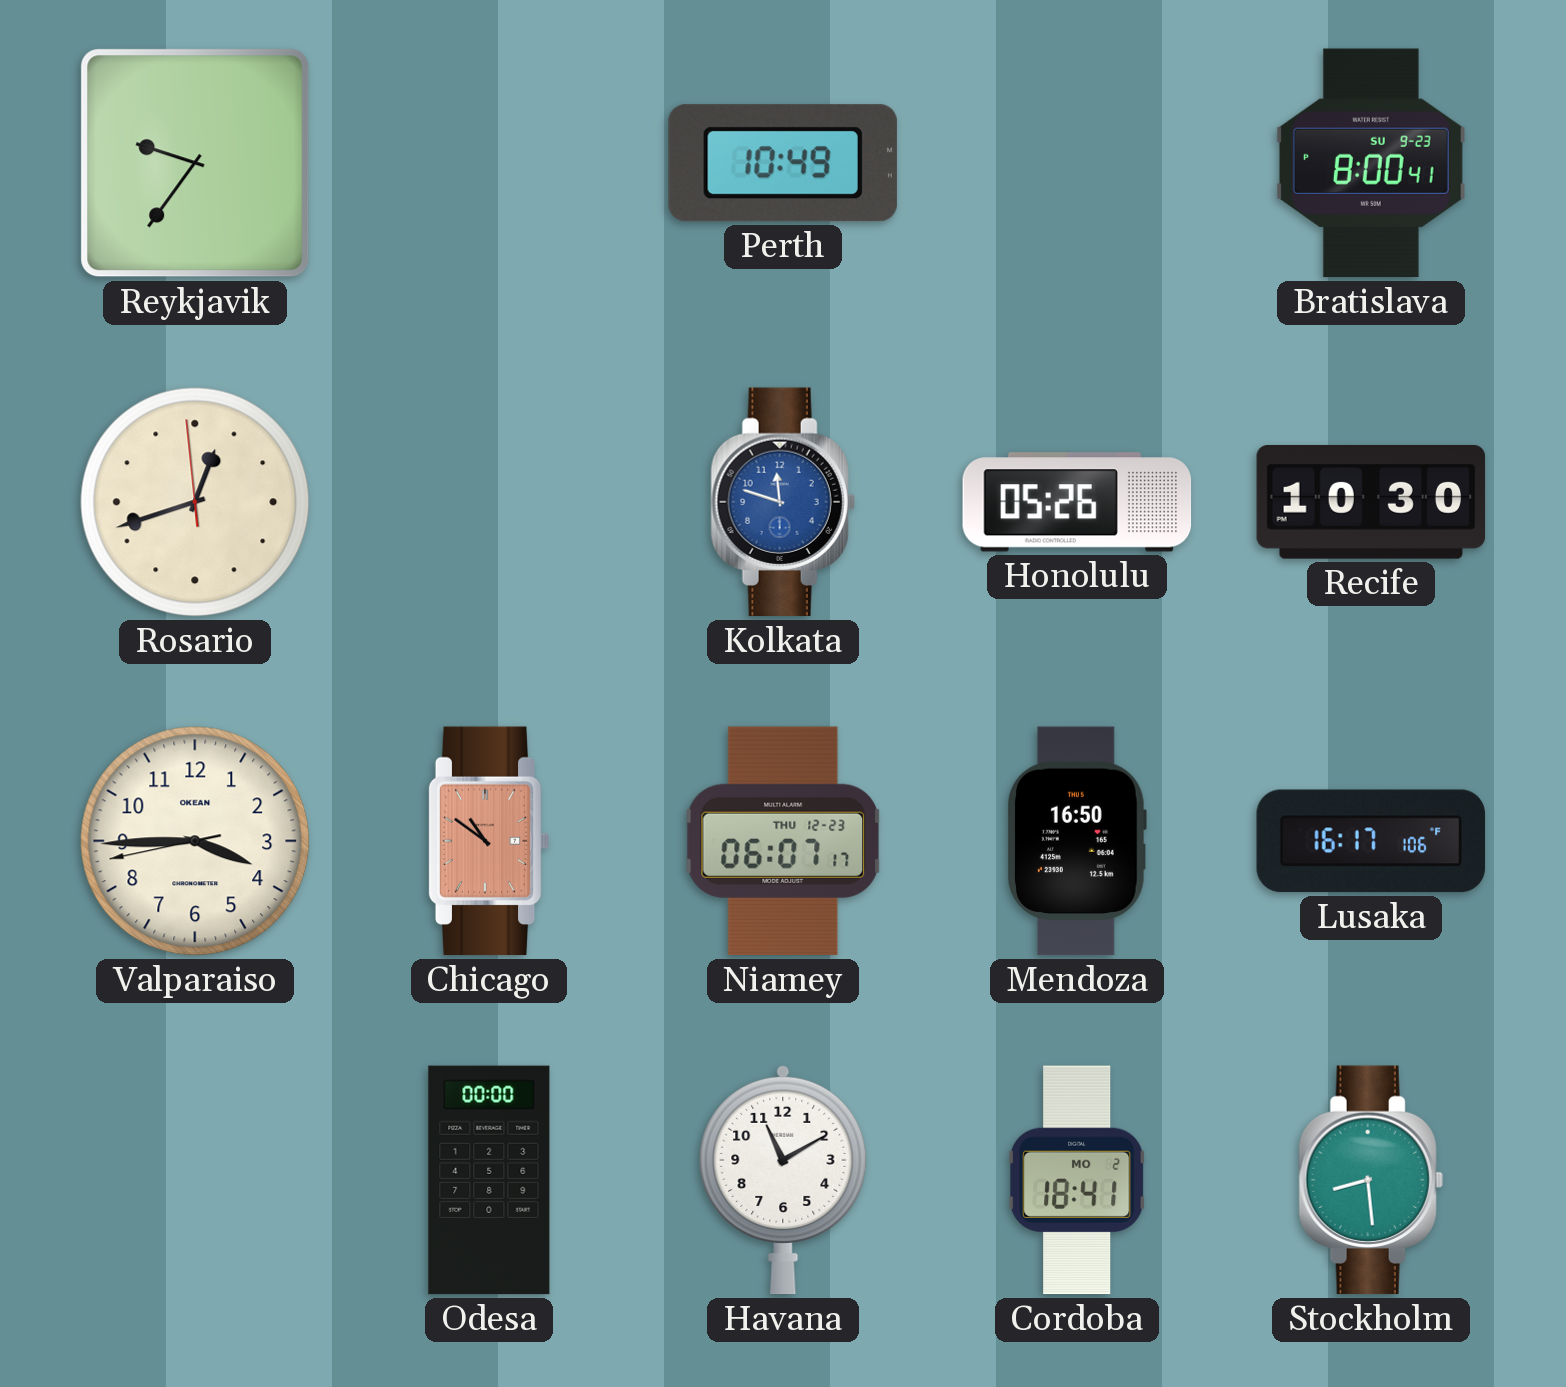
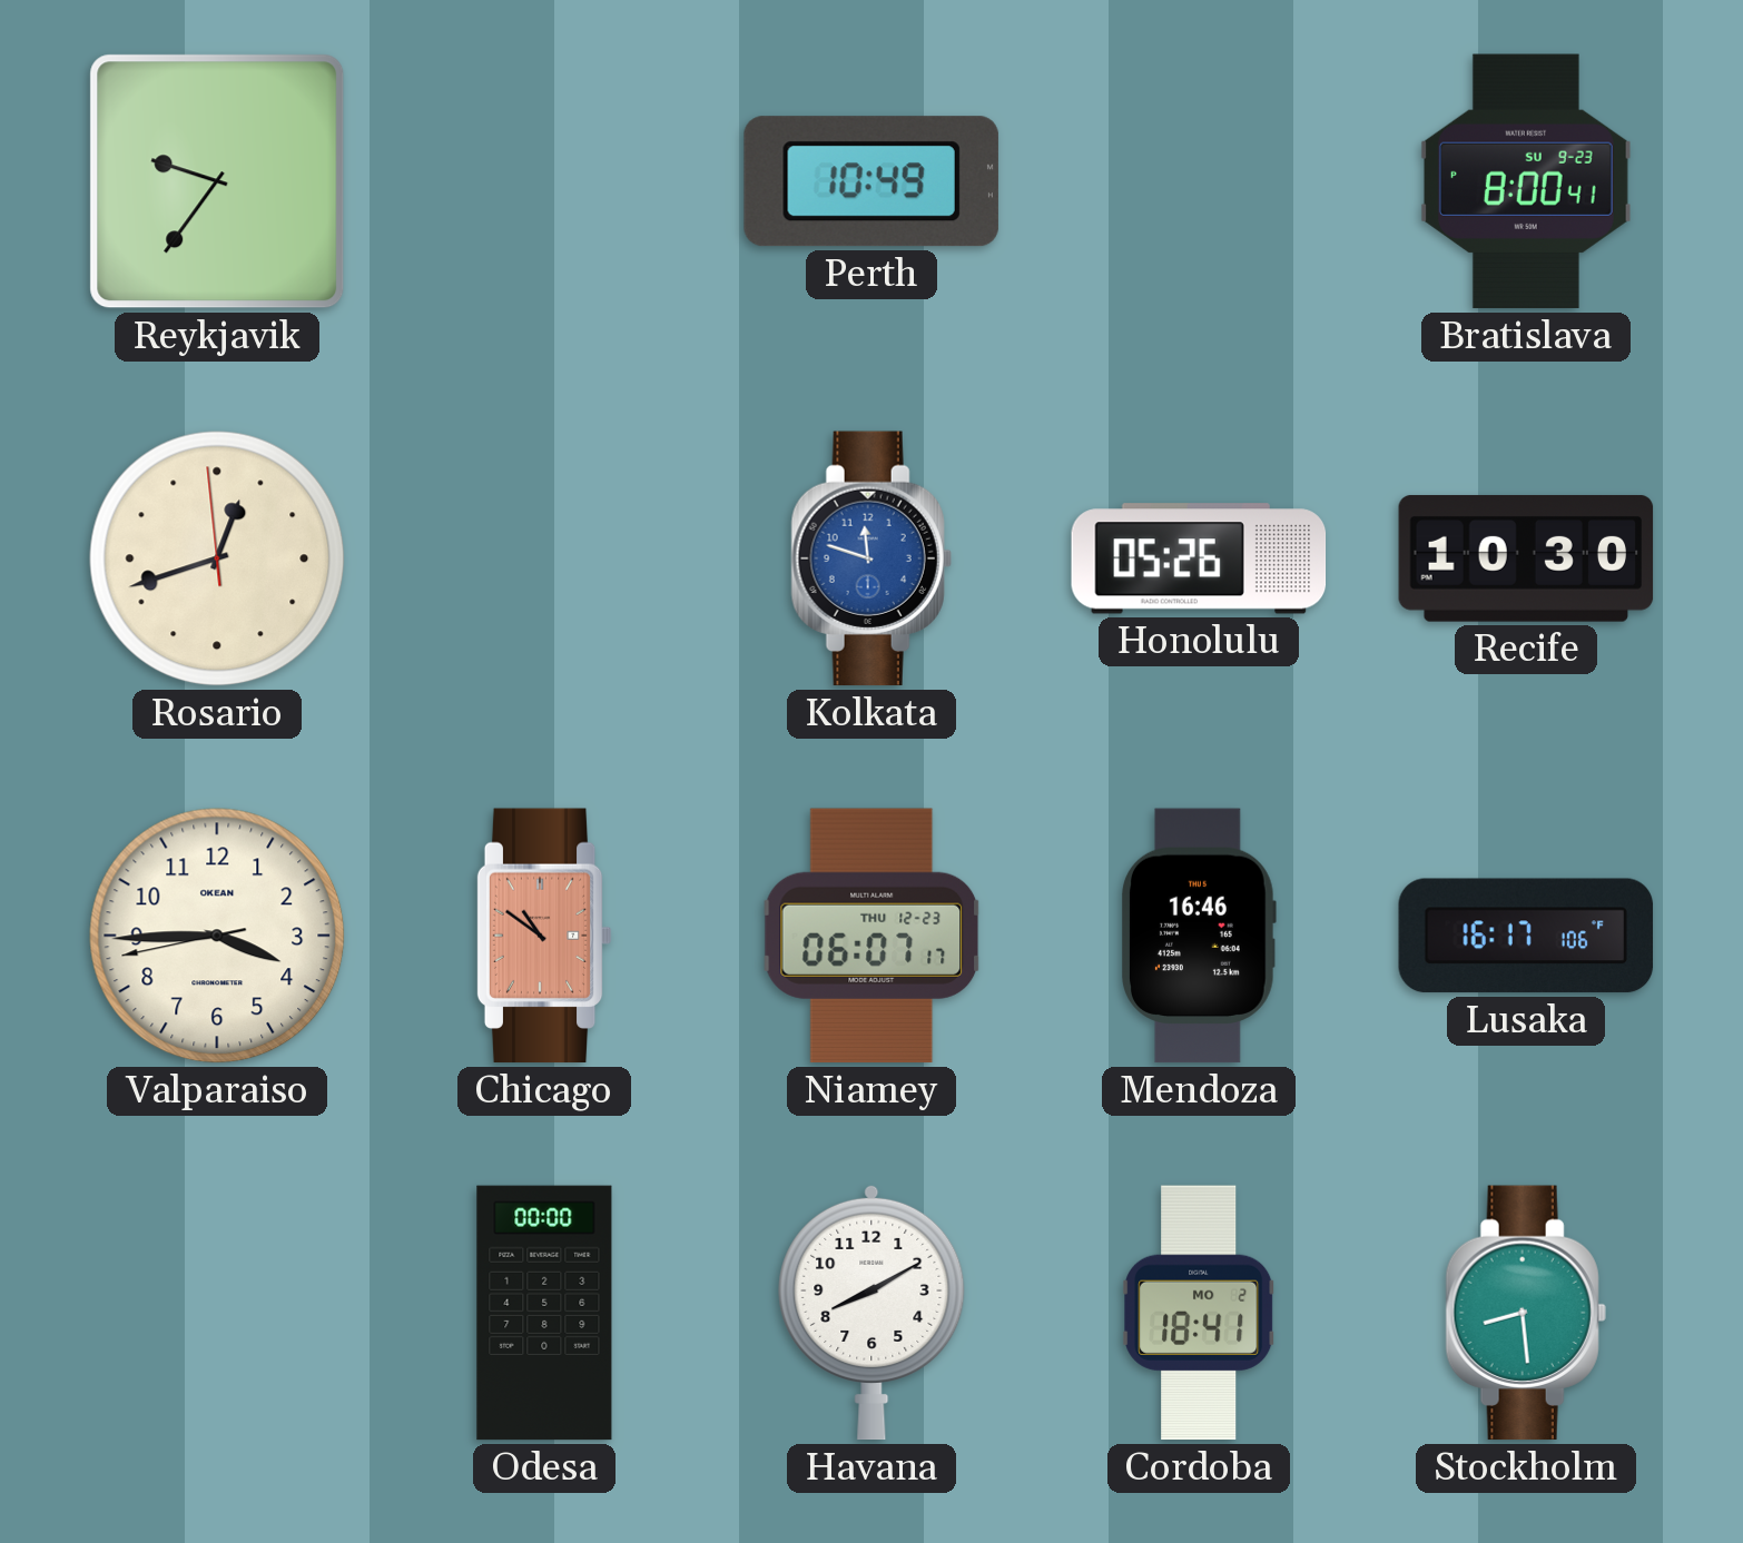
Mendoza: 16:50 -> 16:46
Havana: 11:10 -> 8:10
